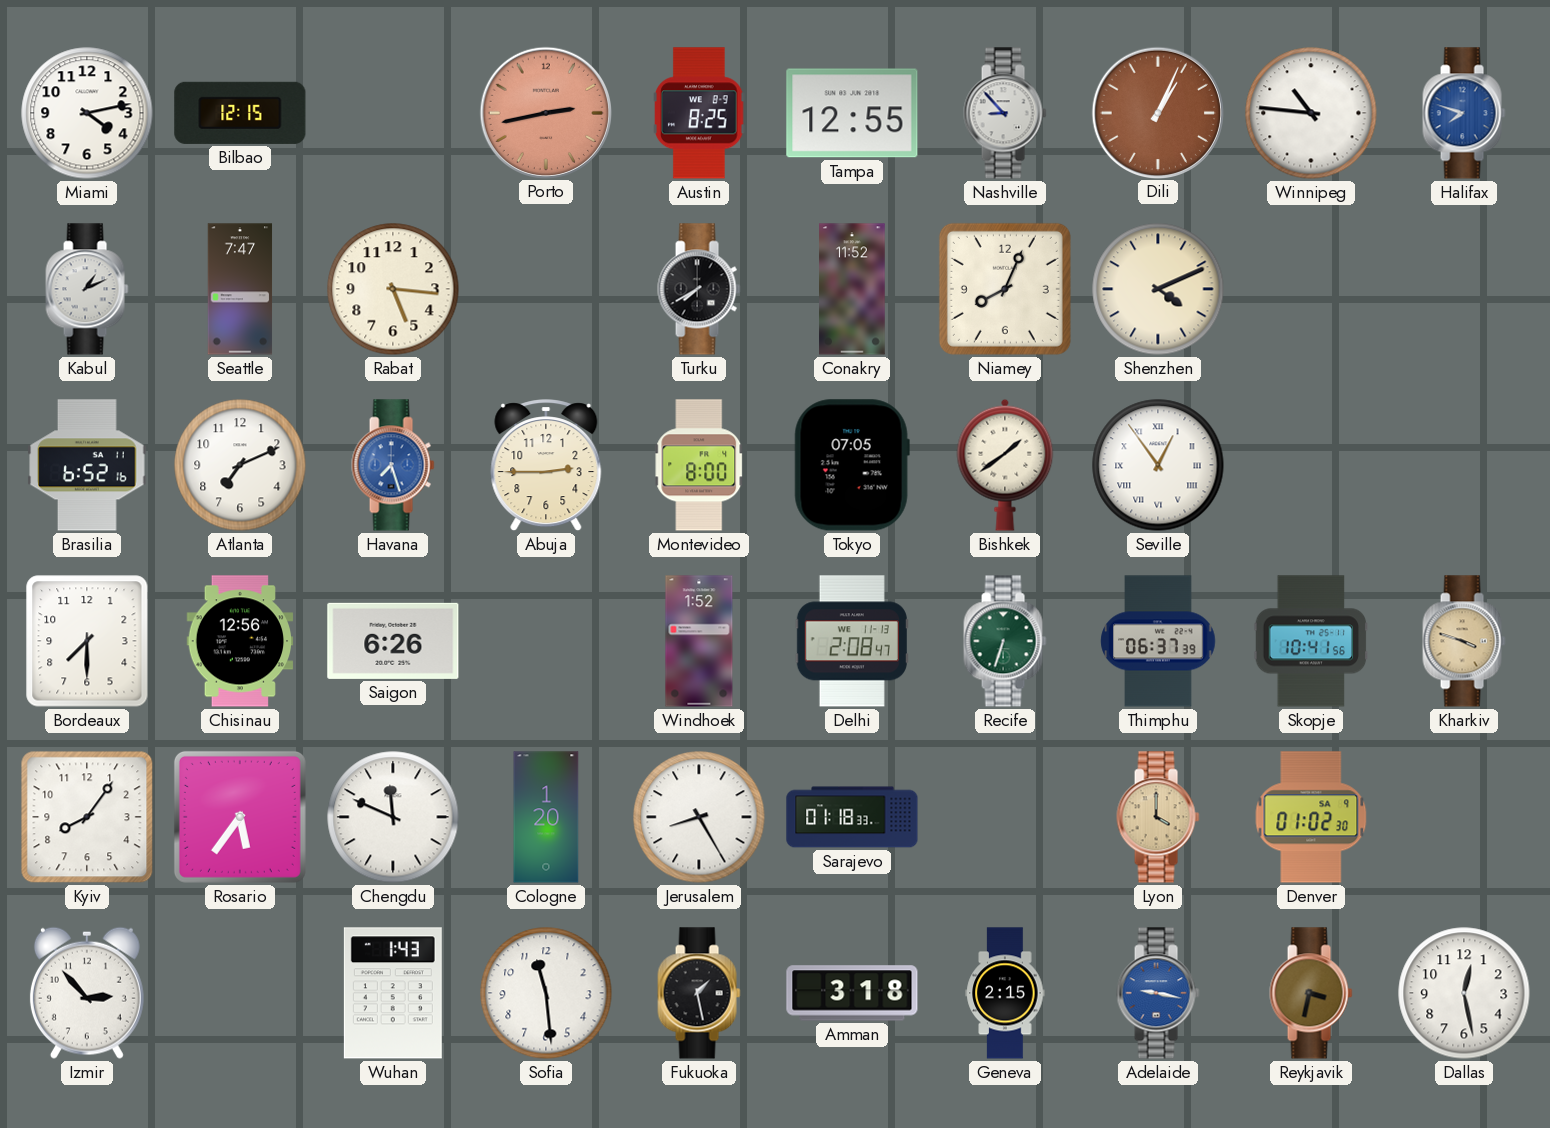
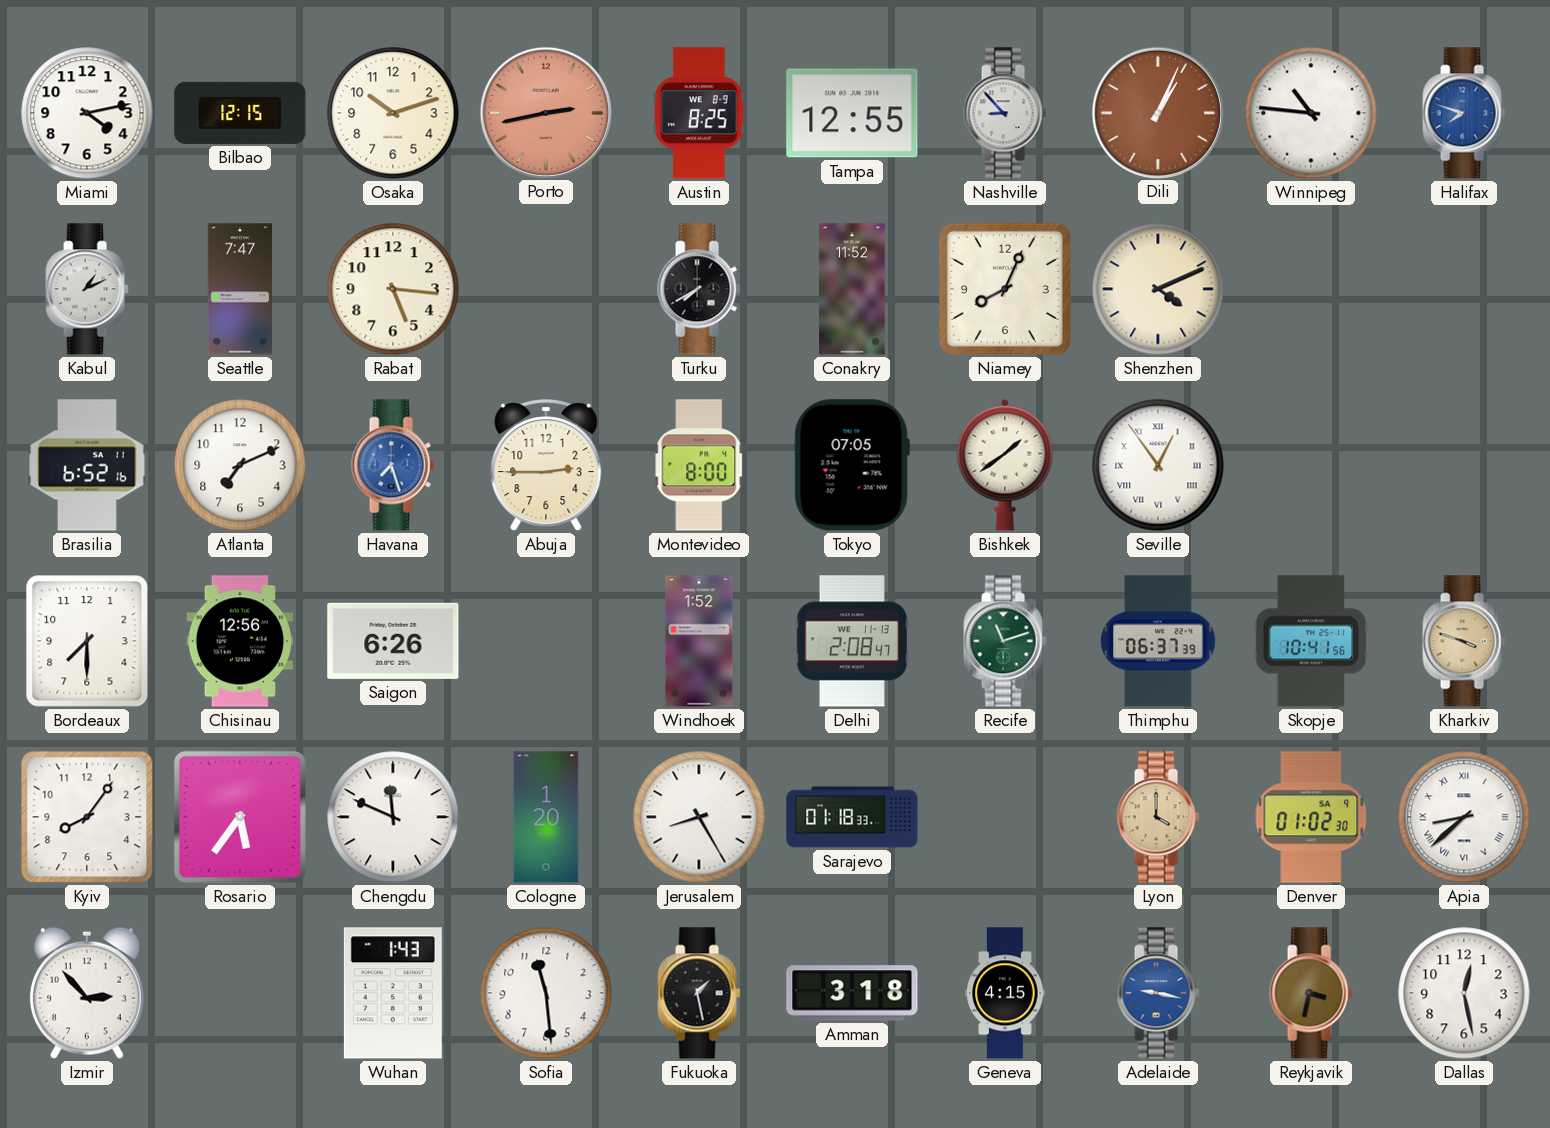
Osaka: none -> 10:12
Recife: 6:33 -> 11:12
Apia: none -> 8:38
Geneva: 2:15 -> 4:15
